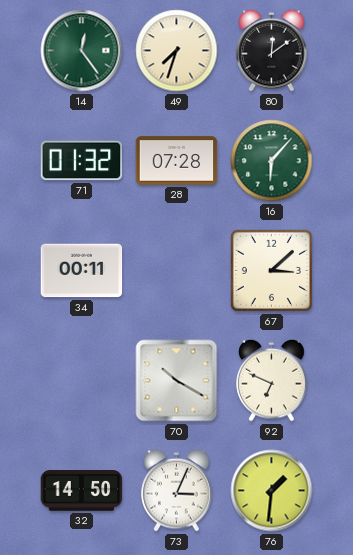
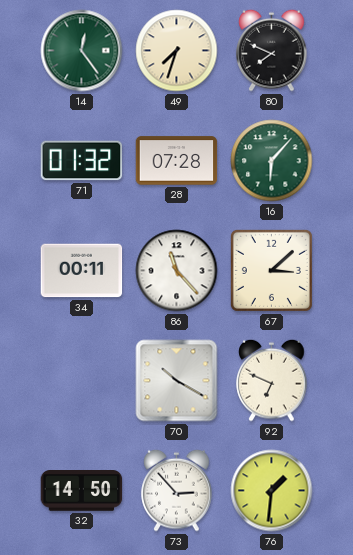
80: 12:09 -> 7:49
86: none -> 11:23
73: 3:04 -> 2:53
